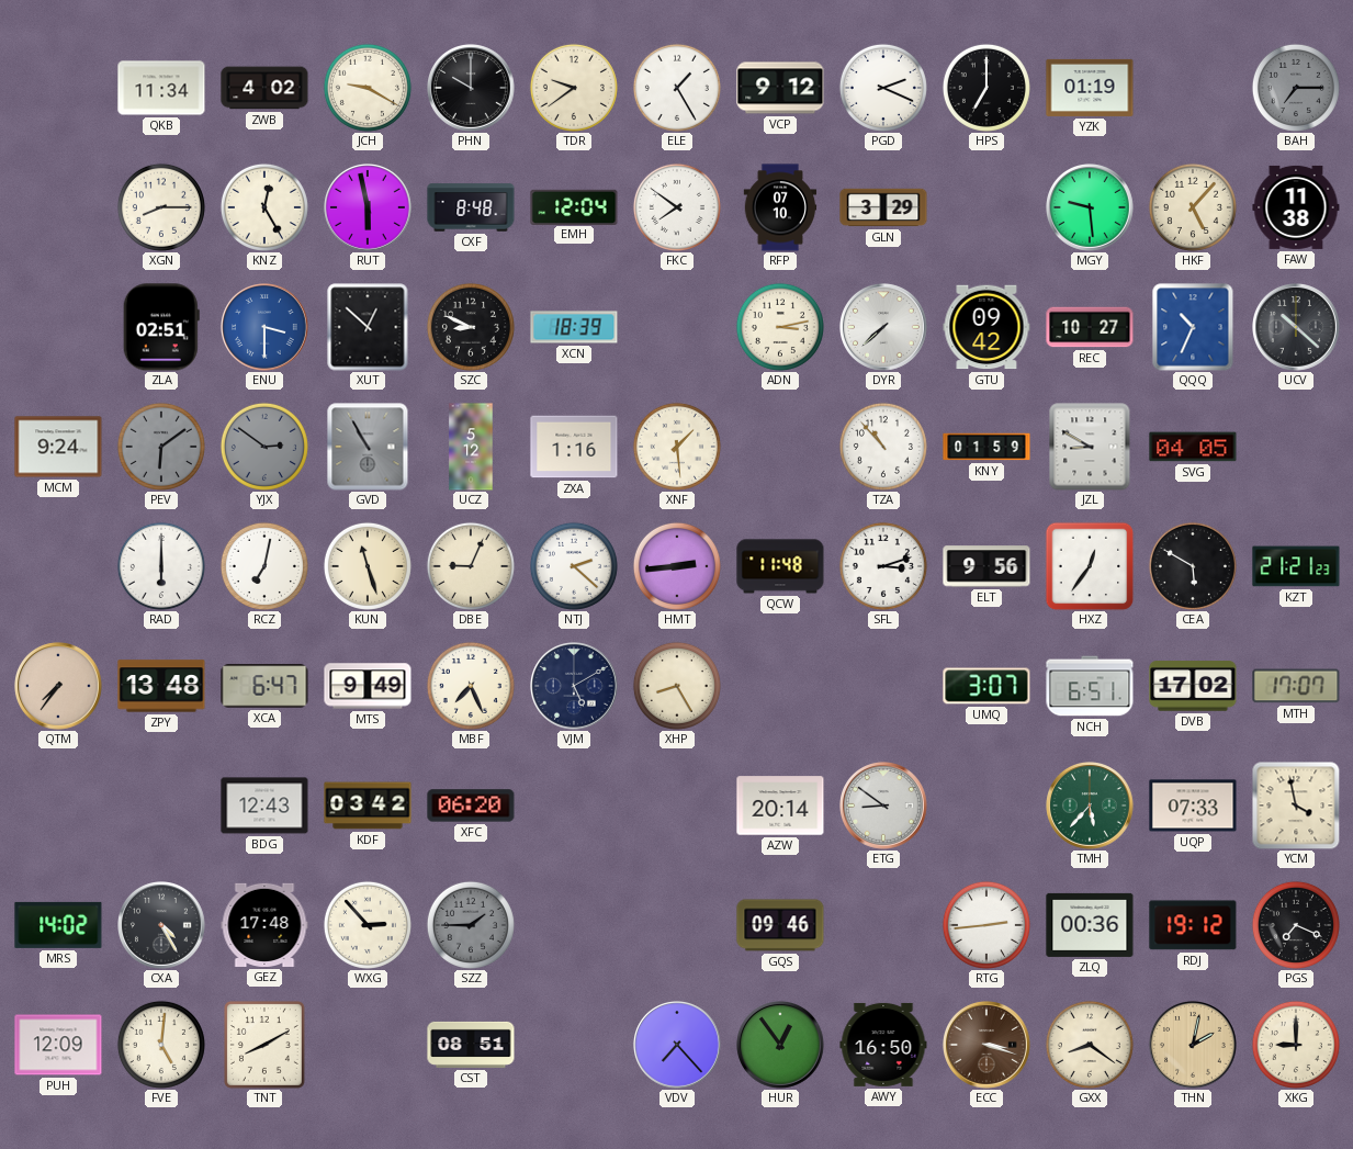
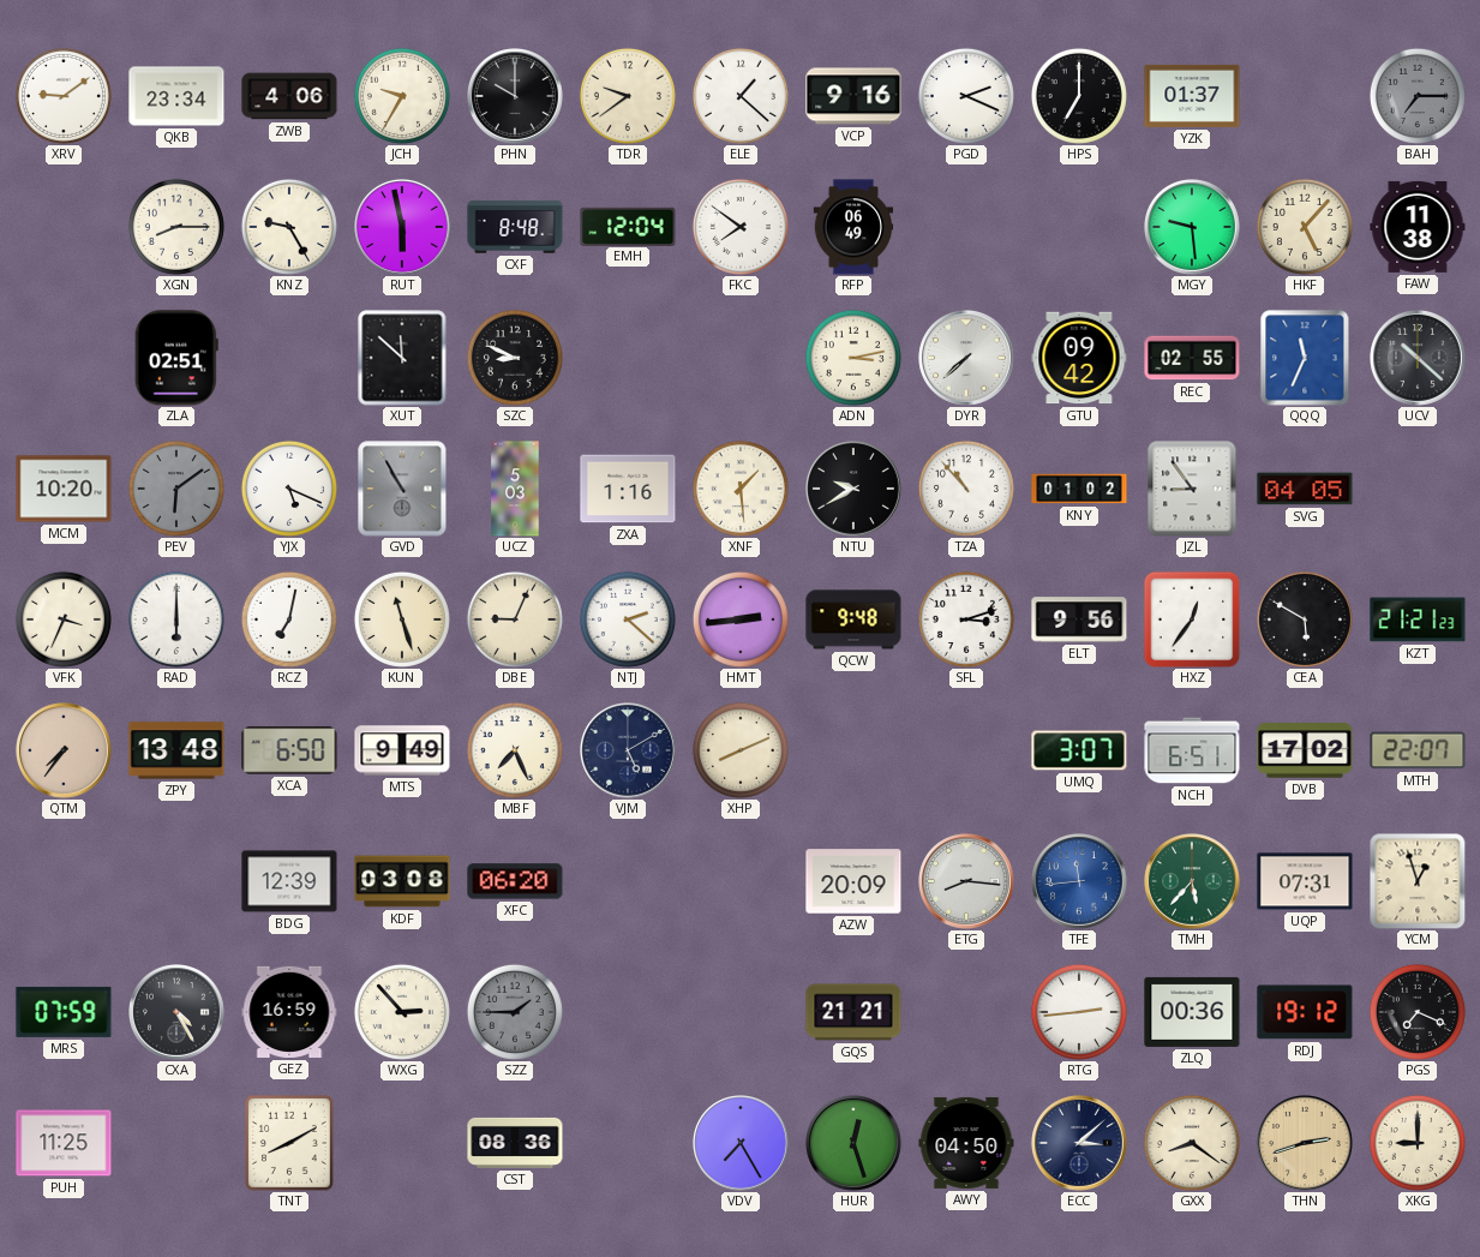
XRV: none -> 9:09
QKB: 11:34 -> 23:34
ZWB: 4:02 -> 4:06
JCH: 9:20 -> 9:35
ELE: 1:25 -> 1:22
VCP: 9:12 -> 9:16
YZK: 01:19 -> 01:37
KNZ: 12:25 -> 9:25
RFP: 07:10 -> 06:49
GLN: 3:29 -> none
ENU: 3:30 -> none
XUT: 12:52 -> 11:52
XCN: 18:39 -> none
REC: 10:27 -> 02:55
QQQ: 10:34 -> 11:34
MCM: 9:24 -> 10:20
YJX: 2:51 -> 5:19
YJX dial: grey -> white
UCZ: 5:12 -> 5:03
NTU: none -> 9:40
KNY: 01:59 -> 01:02
JZL: 8:50 -> 8:54
VFK: none -> 3:34
QCW: 11:48 -> 9:48
XCA: 6:47 -> 6:50
XHP: 8:25 -> 8:11
MTH: 17:07 -> 22:07
BDG: 12:43 -> 12:39
KDF: 03:42 -> 03:08
AZW: 20:14 -> 20:09
ETG: 8:51 -> 8:16
TFE: none -> 11:44
UQP: 07:33 -> 07:31
YCM: 3:58 -> 12:57
MRS: 14:02 -> 07:59
GEZ: 17:48 -> 16:59
GQS: 09:46 -> 21:21
PUH: 12:09 -> 11:25
FVE: 5:01 -> none
CST: 08:51 -> 08:36
VDV: 7:23 -> 7:25
HUR: 12:54 -> 12:27
AWY: 16:50 -> 04:50
ECC: 3:18 -> 3:08
ECC dial: brown -> navy
THN: 2:02 -> 2:42
